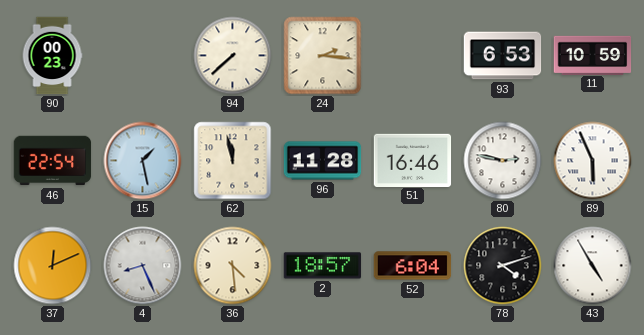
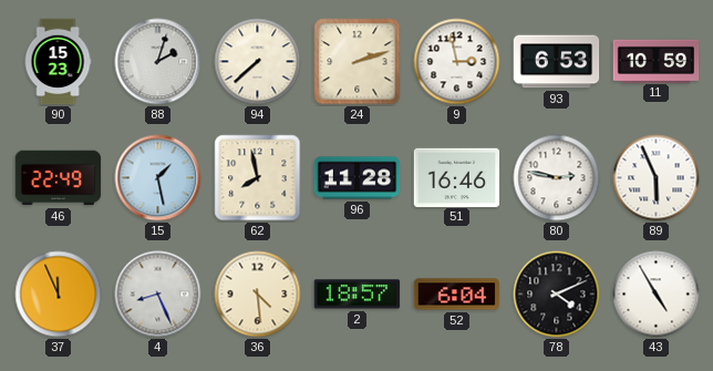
90: 00:23 -> 15:23
88: none -> 2:03
24: 2:16 -> 2:12
9: none -> 2:58
46: 22:54 -> 22:49
62: 11:58 -> 7:58
37: 12:11 -> 11:56
78: 4:12 -> 4:11
